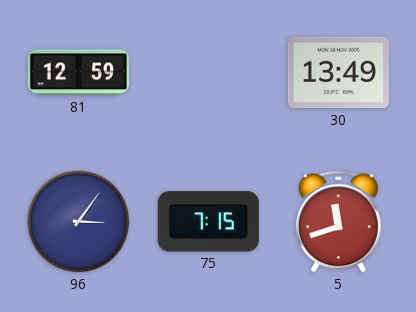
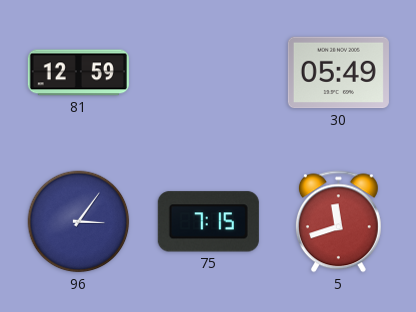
30: 13:49 -> 05:49
